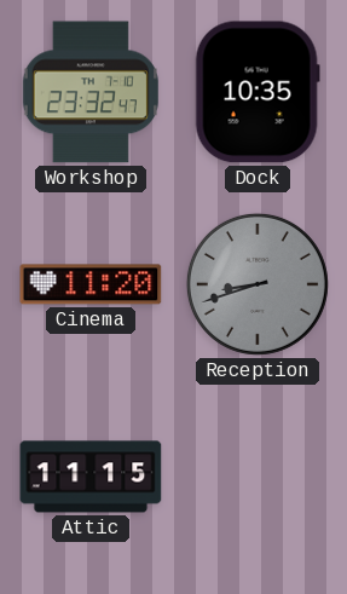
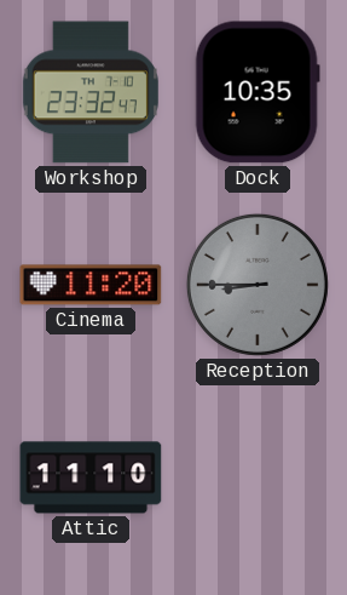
Reception: 8:42 -> 8:45
Attic: 11:15 -> 11:10
